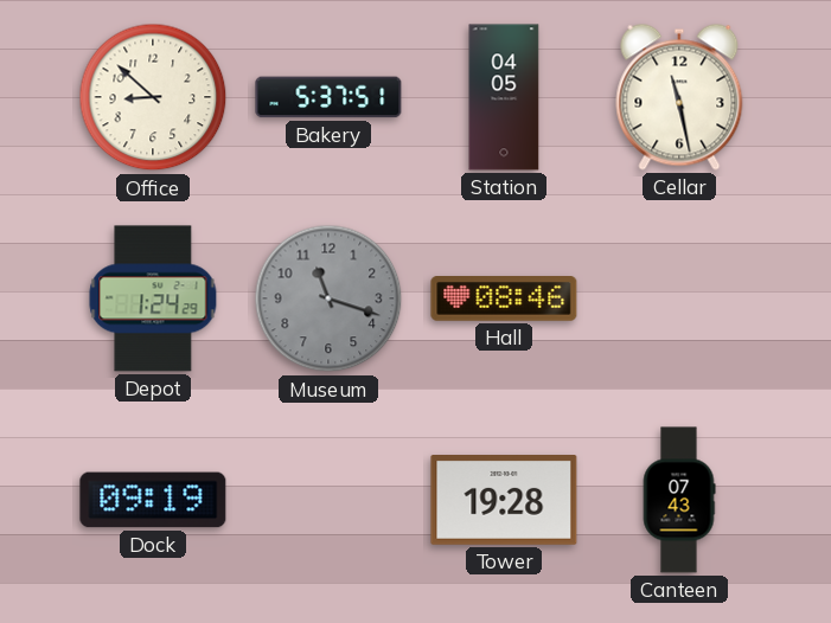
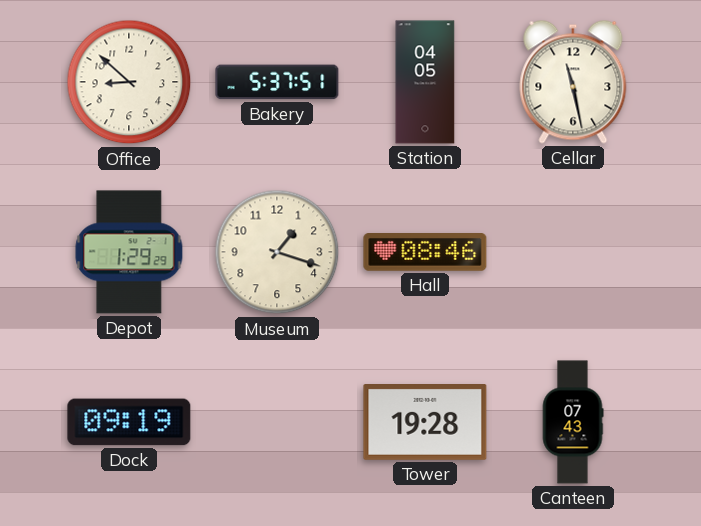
Depot: 1:24 -> 1:29
Museum: 11:18 -> 1:18
Museum dial: grey -> cream
